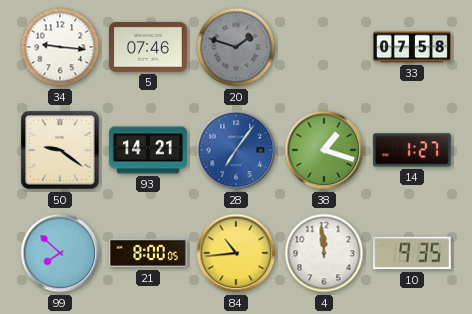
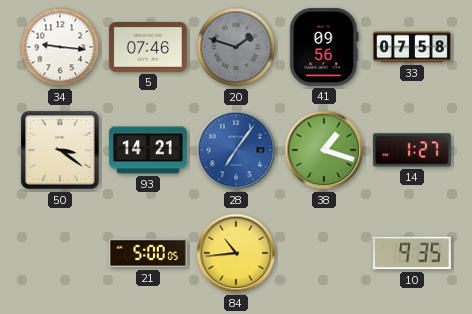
41: none -> 09:56
50: 9:21 -> 3:21
99: 7:52 -> none
21: 8:00 -> 5:00
4: 11:59 -> none
